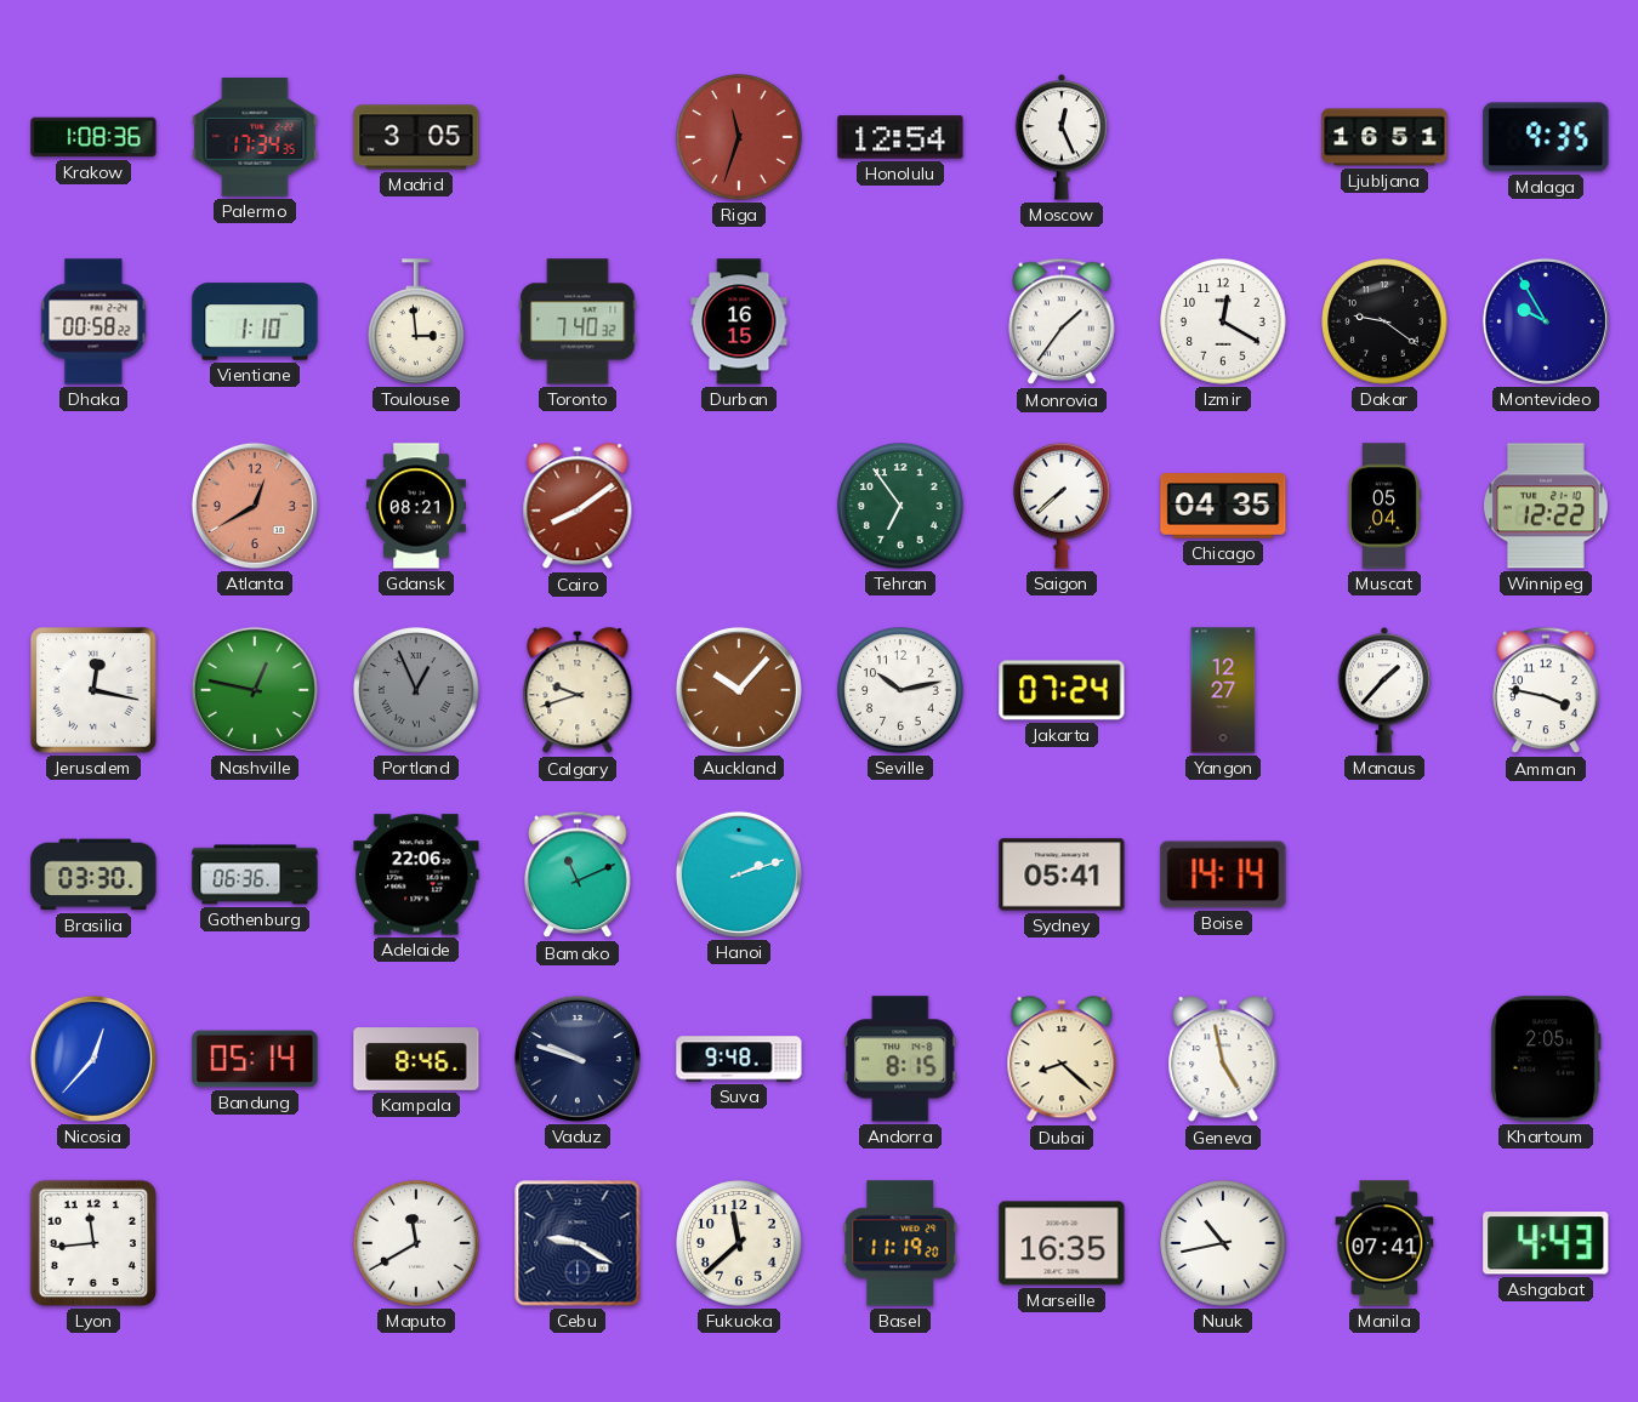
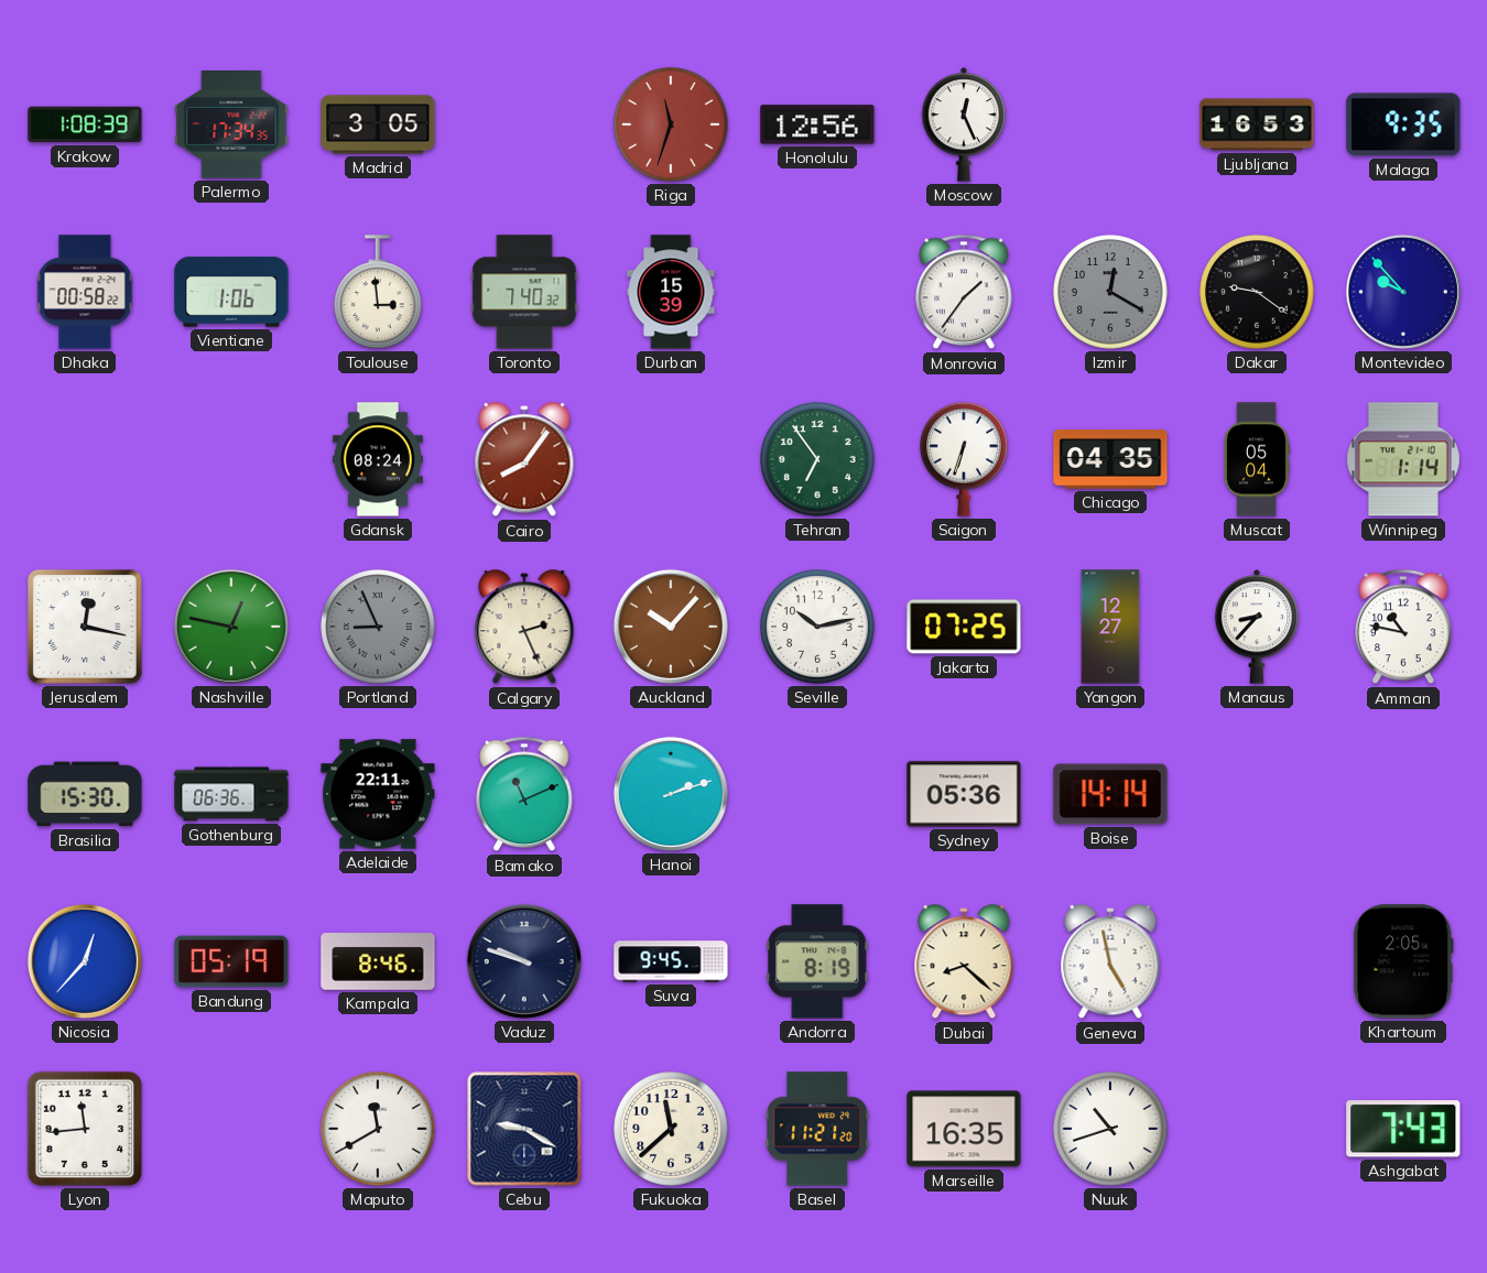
Krakow: 1:08:36 -> 1:08:39
Honolulu: 12:54 -> 12:56
Ljubljana: 16:51 -> 16:53
Vientiane: 1:10 -> 1:06
Durban: 16:15 -> 15:39
Izmir dial: white -> grey
Montevideo: 9:55 -> 9:53
Atlanta: 12:40 -> none
Gdansk: 08:21 -> 08:24
Cairo: 8:09 -> 8:06
Saigon: 7:38 -> 6:33
Winnipeg: 12:22 -> 1:14
Portland: 12:56 -> 8:56
Calgary: 9:42 -> 2:26
Jakarta: 07:24 -> 07:25
Manaus: 1:37 -> 8:37
Amman: 3:47 -> 10:47
Brasilia: 03:30 -> 15:30
Adelaide: 22:06 -> 22:11
Sydney: 05:41 -> 05:36
Bandung: 05:14 -> 05:19
Suva: 9:48 -> 9:45
Andorra: 8:15 -> 8:19
Basel: 11:19 -> 11:21
Nuuk: 10:43 -> 10:42
Manila: 07:41 -> none
Ashgabat: 4:43 -> 7:43
